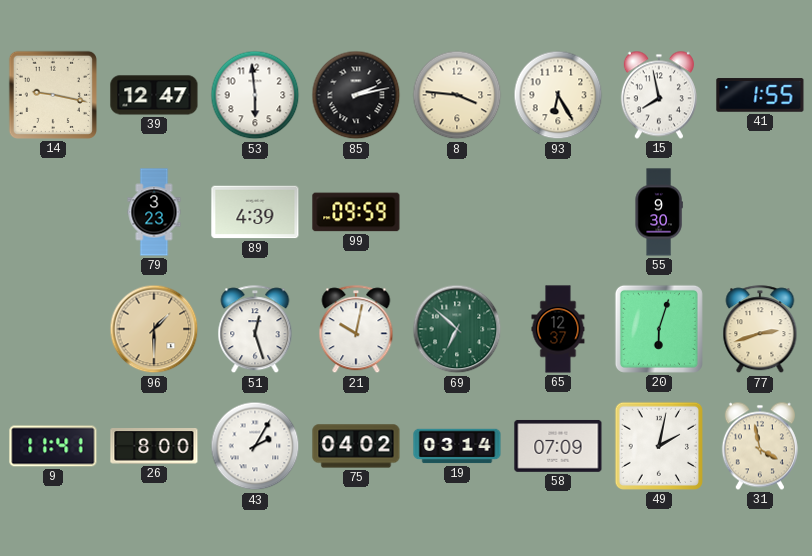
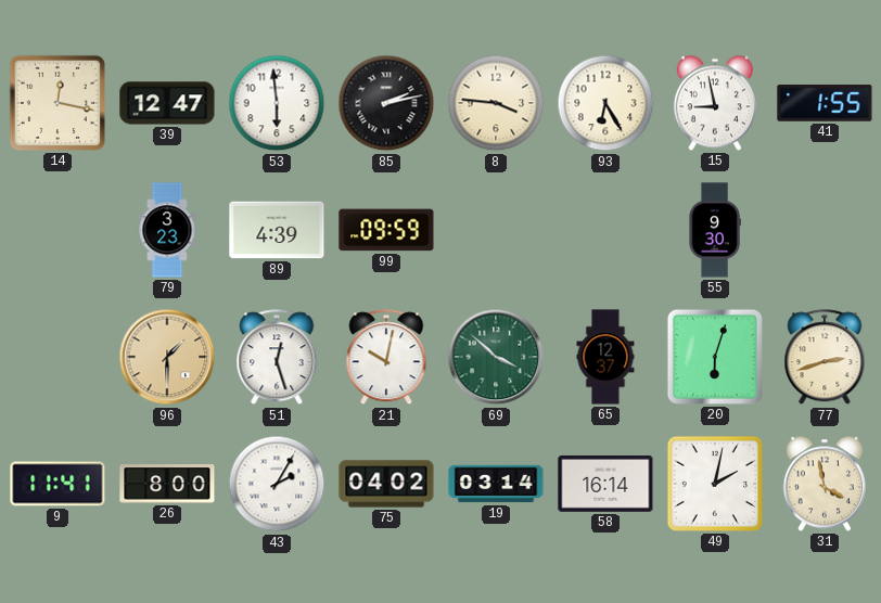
14: 9:17 -> 12:17
15: 7:58 -> 8:58
69: 6:52 -> 3:52
58: 07:09 -> 16:14
